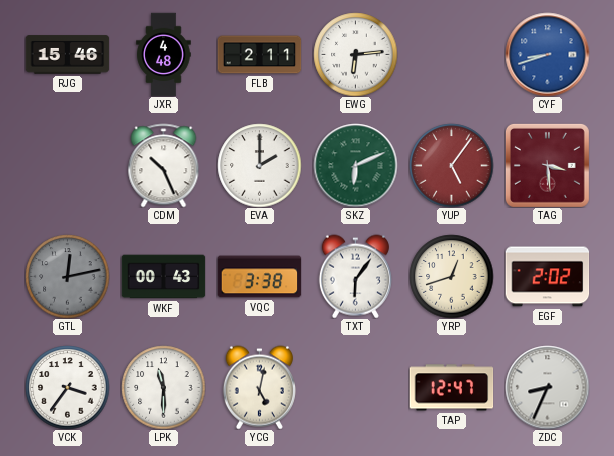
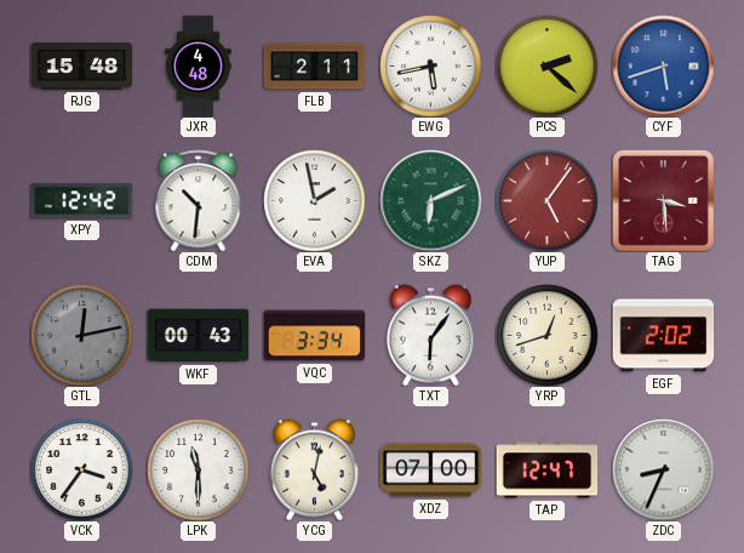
RJG: 15:46 -> 15:48
EWG: 6:14 -> 5:43
PCS: none -> 2:22
CYF: 8:42 -> 5:42
XPY: none -> 12:42
CDM: 10:26 -> 10:31
EVA: 2:00 -> 1:58
VQC: 3:38 -> 3:34
XDZ: none -> 07:00
